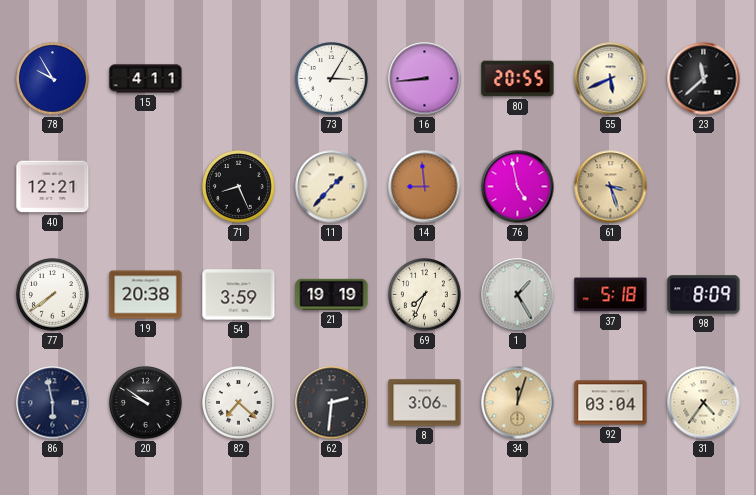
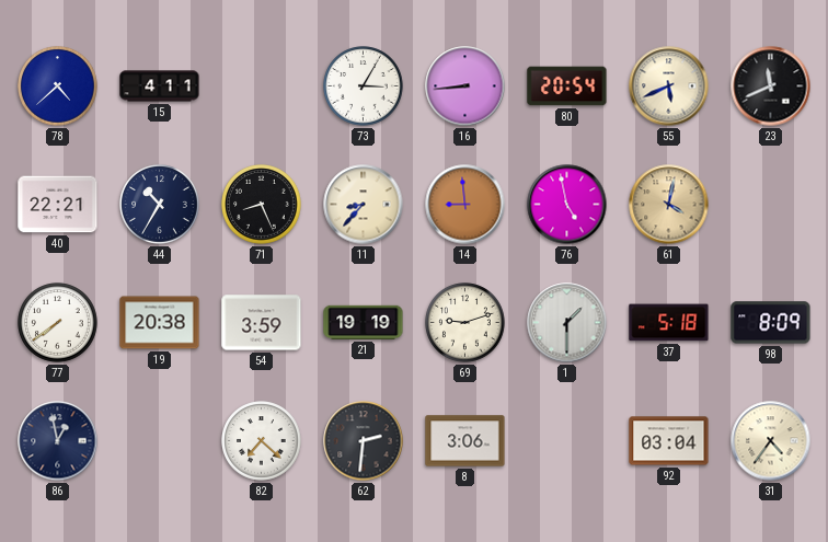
78: 9:55 -> 4:38
80: 20:55 -> 20:54
23: 11:38 -> 11:41
40: 12:21 -> 22:21
44: none -> 10:35
11: 1:37 -> 8:37
61: 3:27 -> 4:02
69: 7:34 -> 9:12
1: 1:25 -> 1:30
86: 5:58 -> 12:58
20: 9:51 -> none
34: 12:03 -> none
